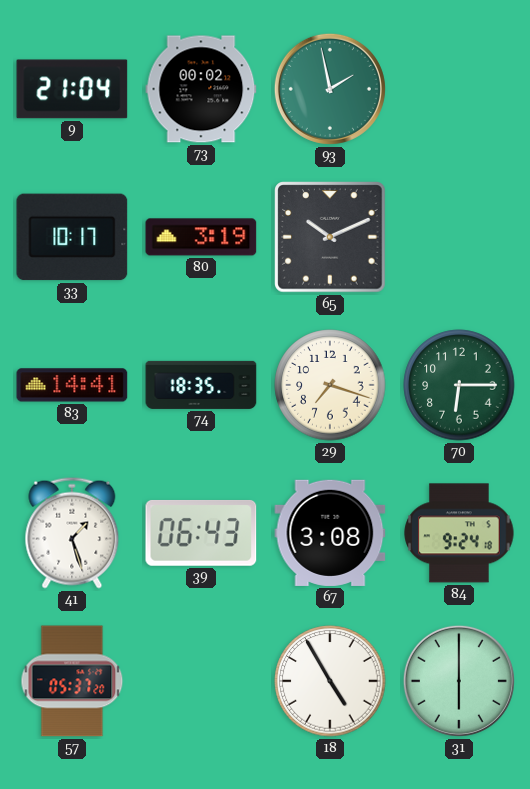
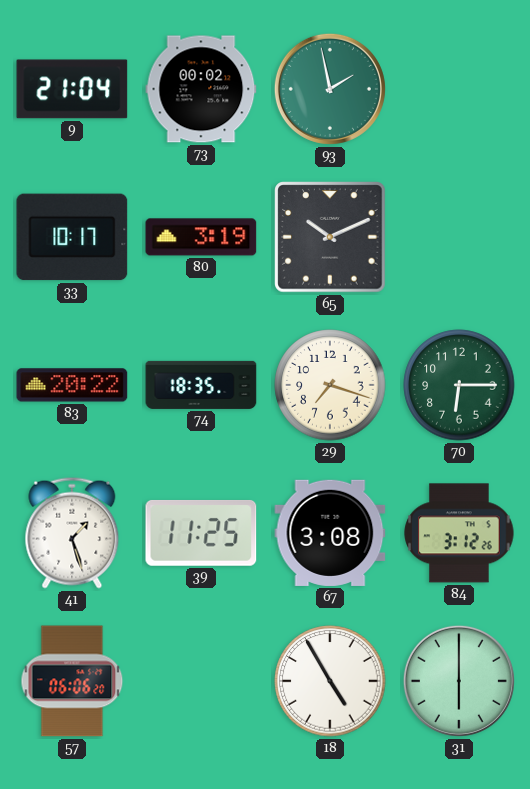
83: 14:41 -> 20:22
39: 06:43 -> 11:25
84: 9:24 -> 3:12
57: 05:37 -> 06:06
